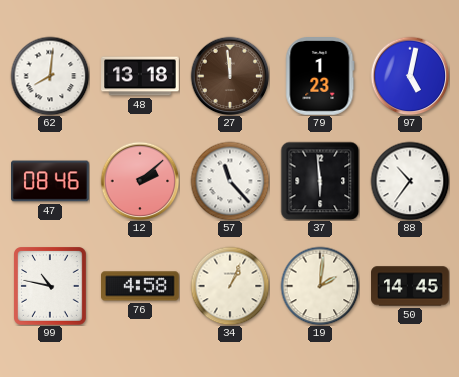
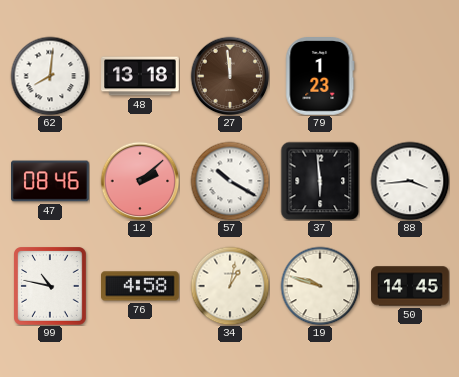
97: 5:02 -> none
57: 11:23 -> 10:20
88: 10:36 -> 3:44
34: 1:04 -> 1:02
19: 2:01 -> 9:48
